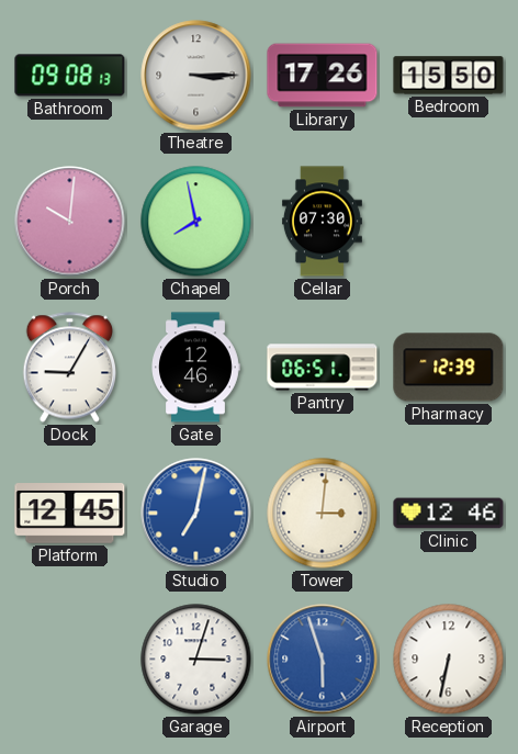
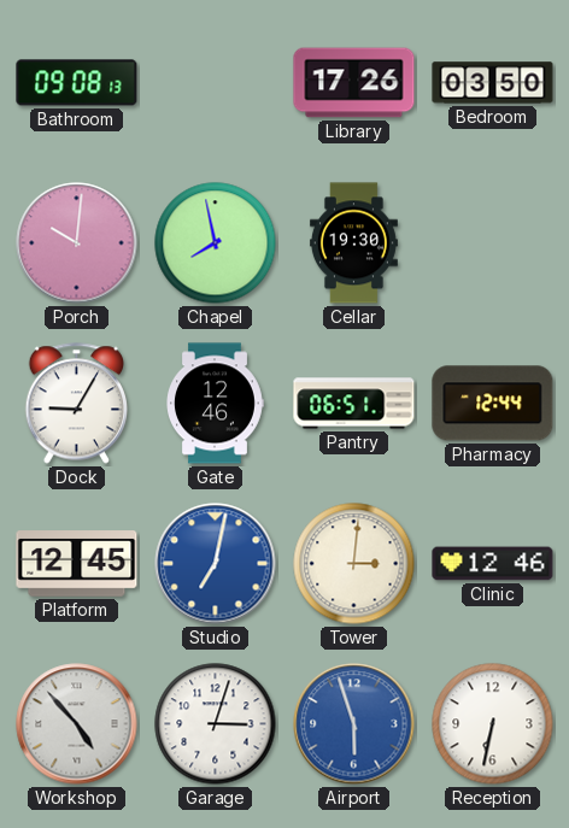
Theatre: 3:15 -> none
Bedroom: 15:50 -> 03:50
Cellar: 07:30 -> 19:30
Pharmacy: 12:39 -> 12:44
Workshop: none -> 4:53
